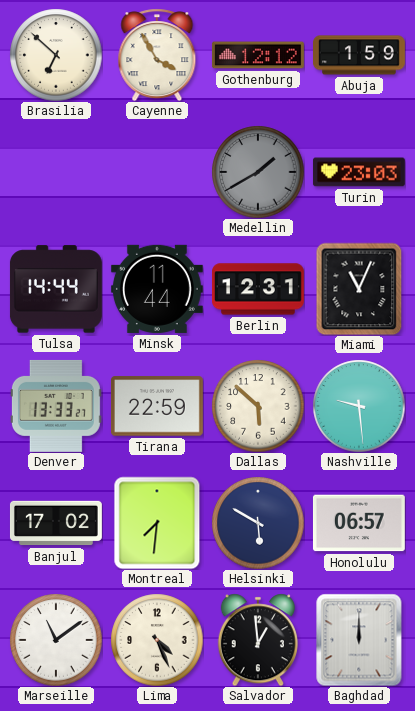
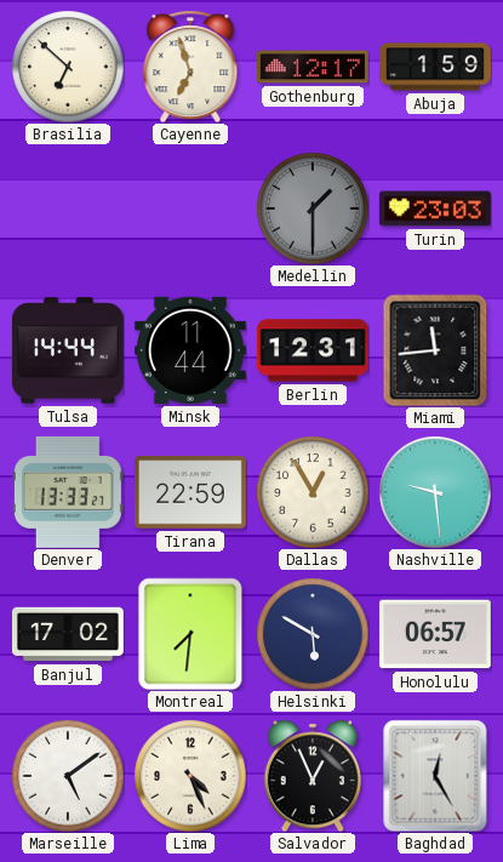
Cayenne: 3:55 -> 6:57
Gothenburg: 12:12 -> 12:17
Medellin: 1:40 -> 1:30
Miami: 11:04 -> 11:44
Dallas: 5:52 -> 12:55
Marseille: 11:09 -> 5:09
Salvador: 12:59 -> 12:56
Baghdad: 12:00 -> 12:25
